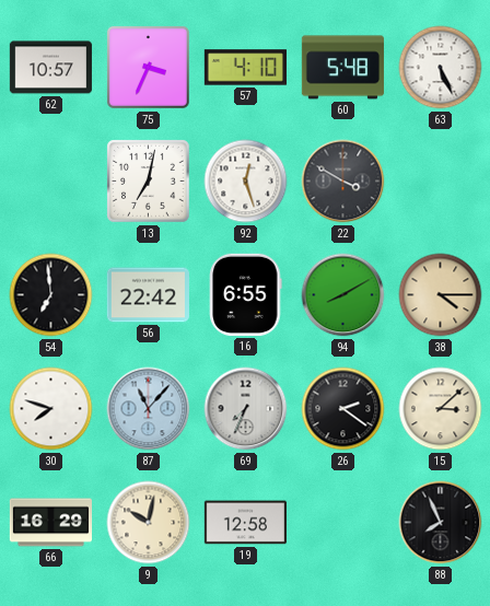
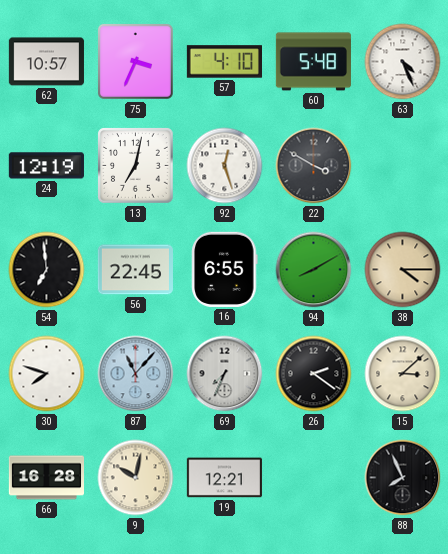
63: 5:26 -> 4:26
24: none -> 12:19
56: 22:42 -> 22:45
66: 16:29 -> 16:28
19: 12:58 -> 12:21
